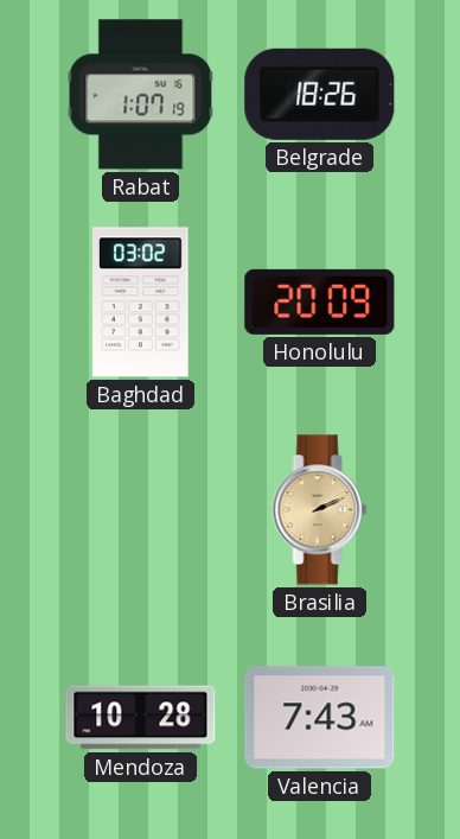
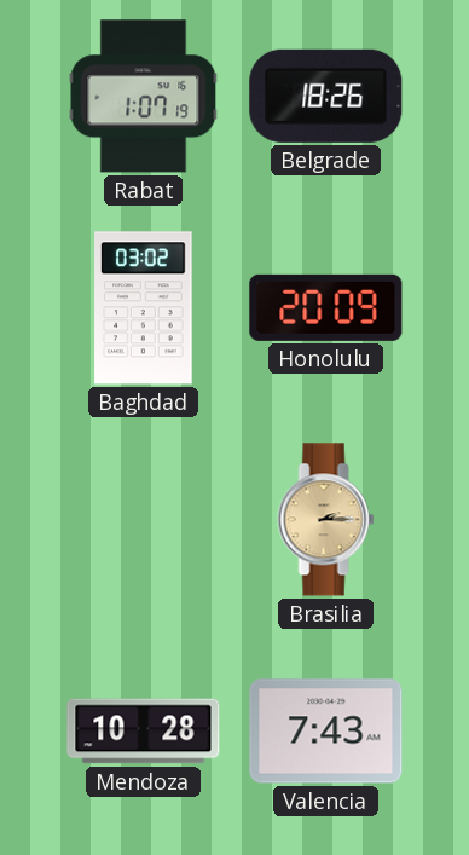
Brasilia: 2:11 -> 2:15
